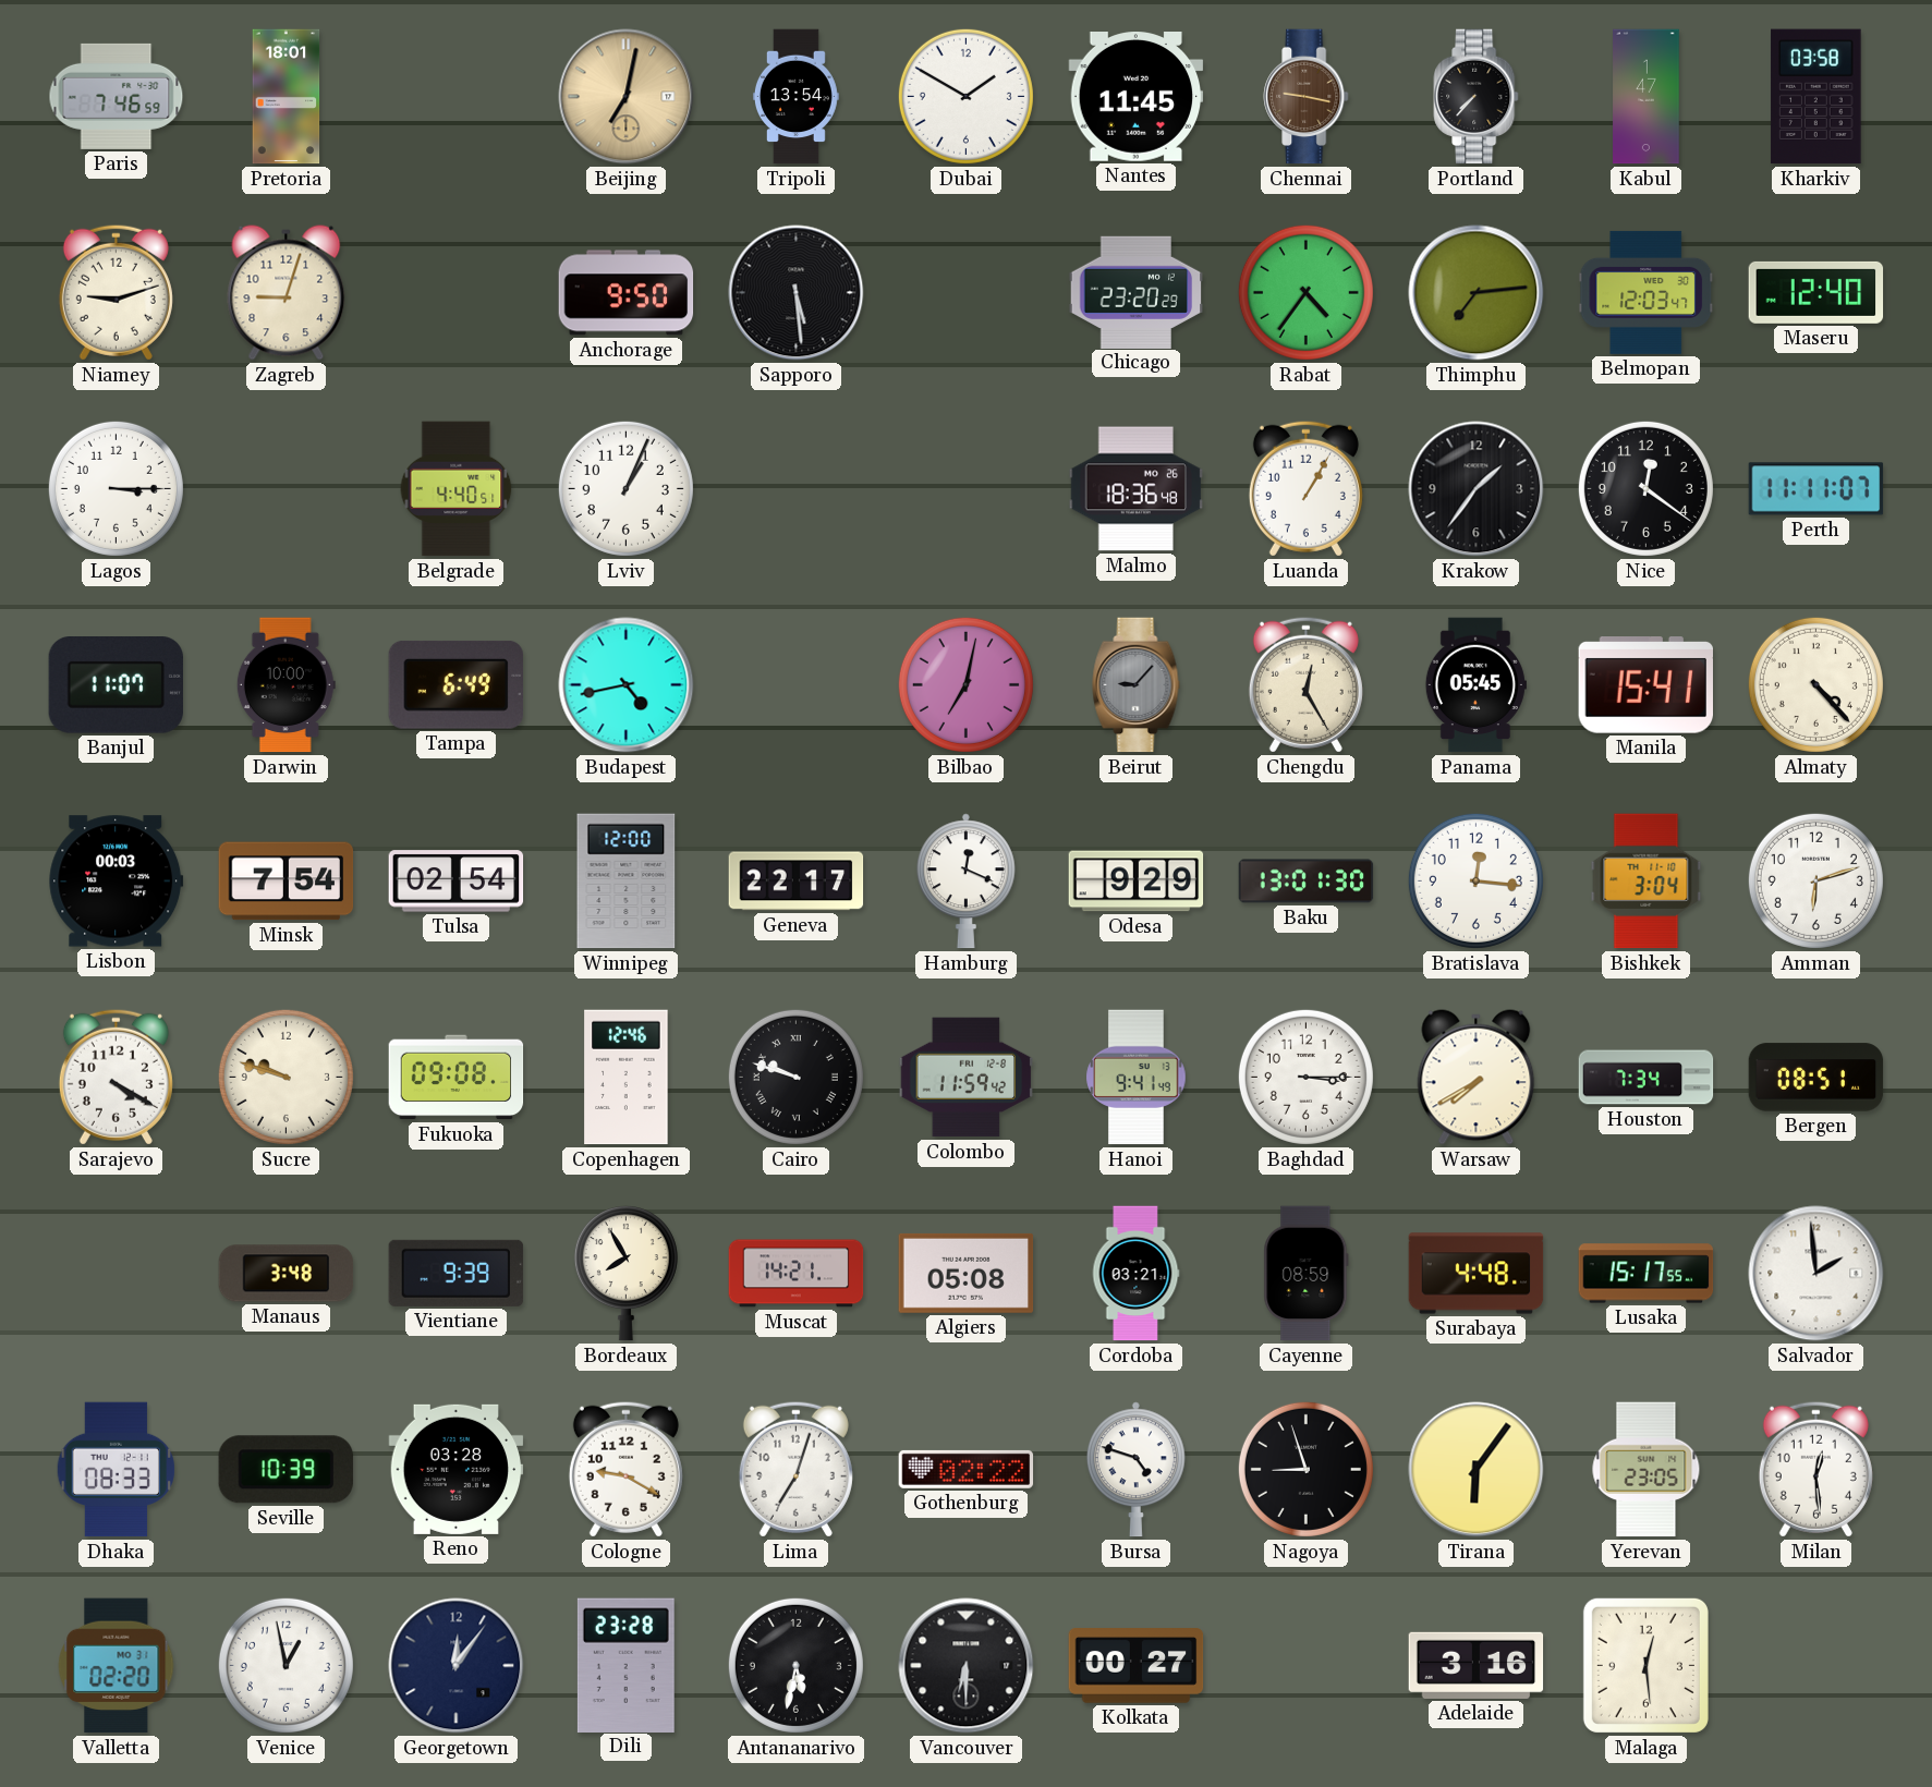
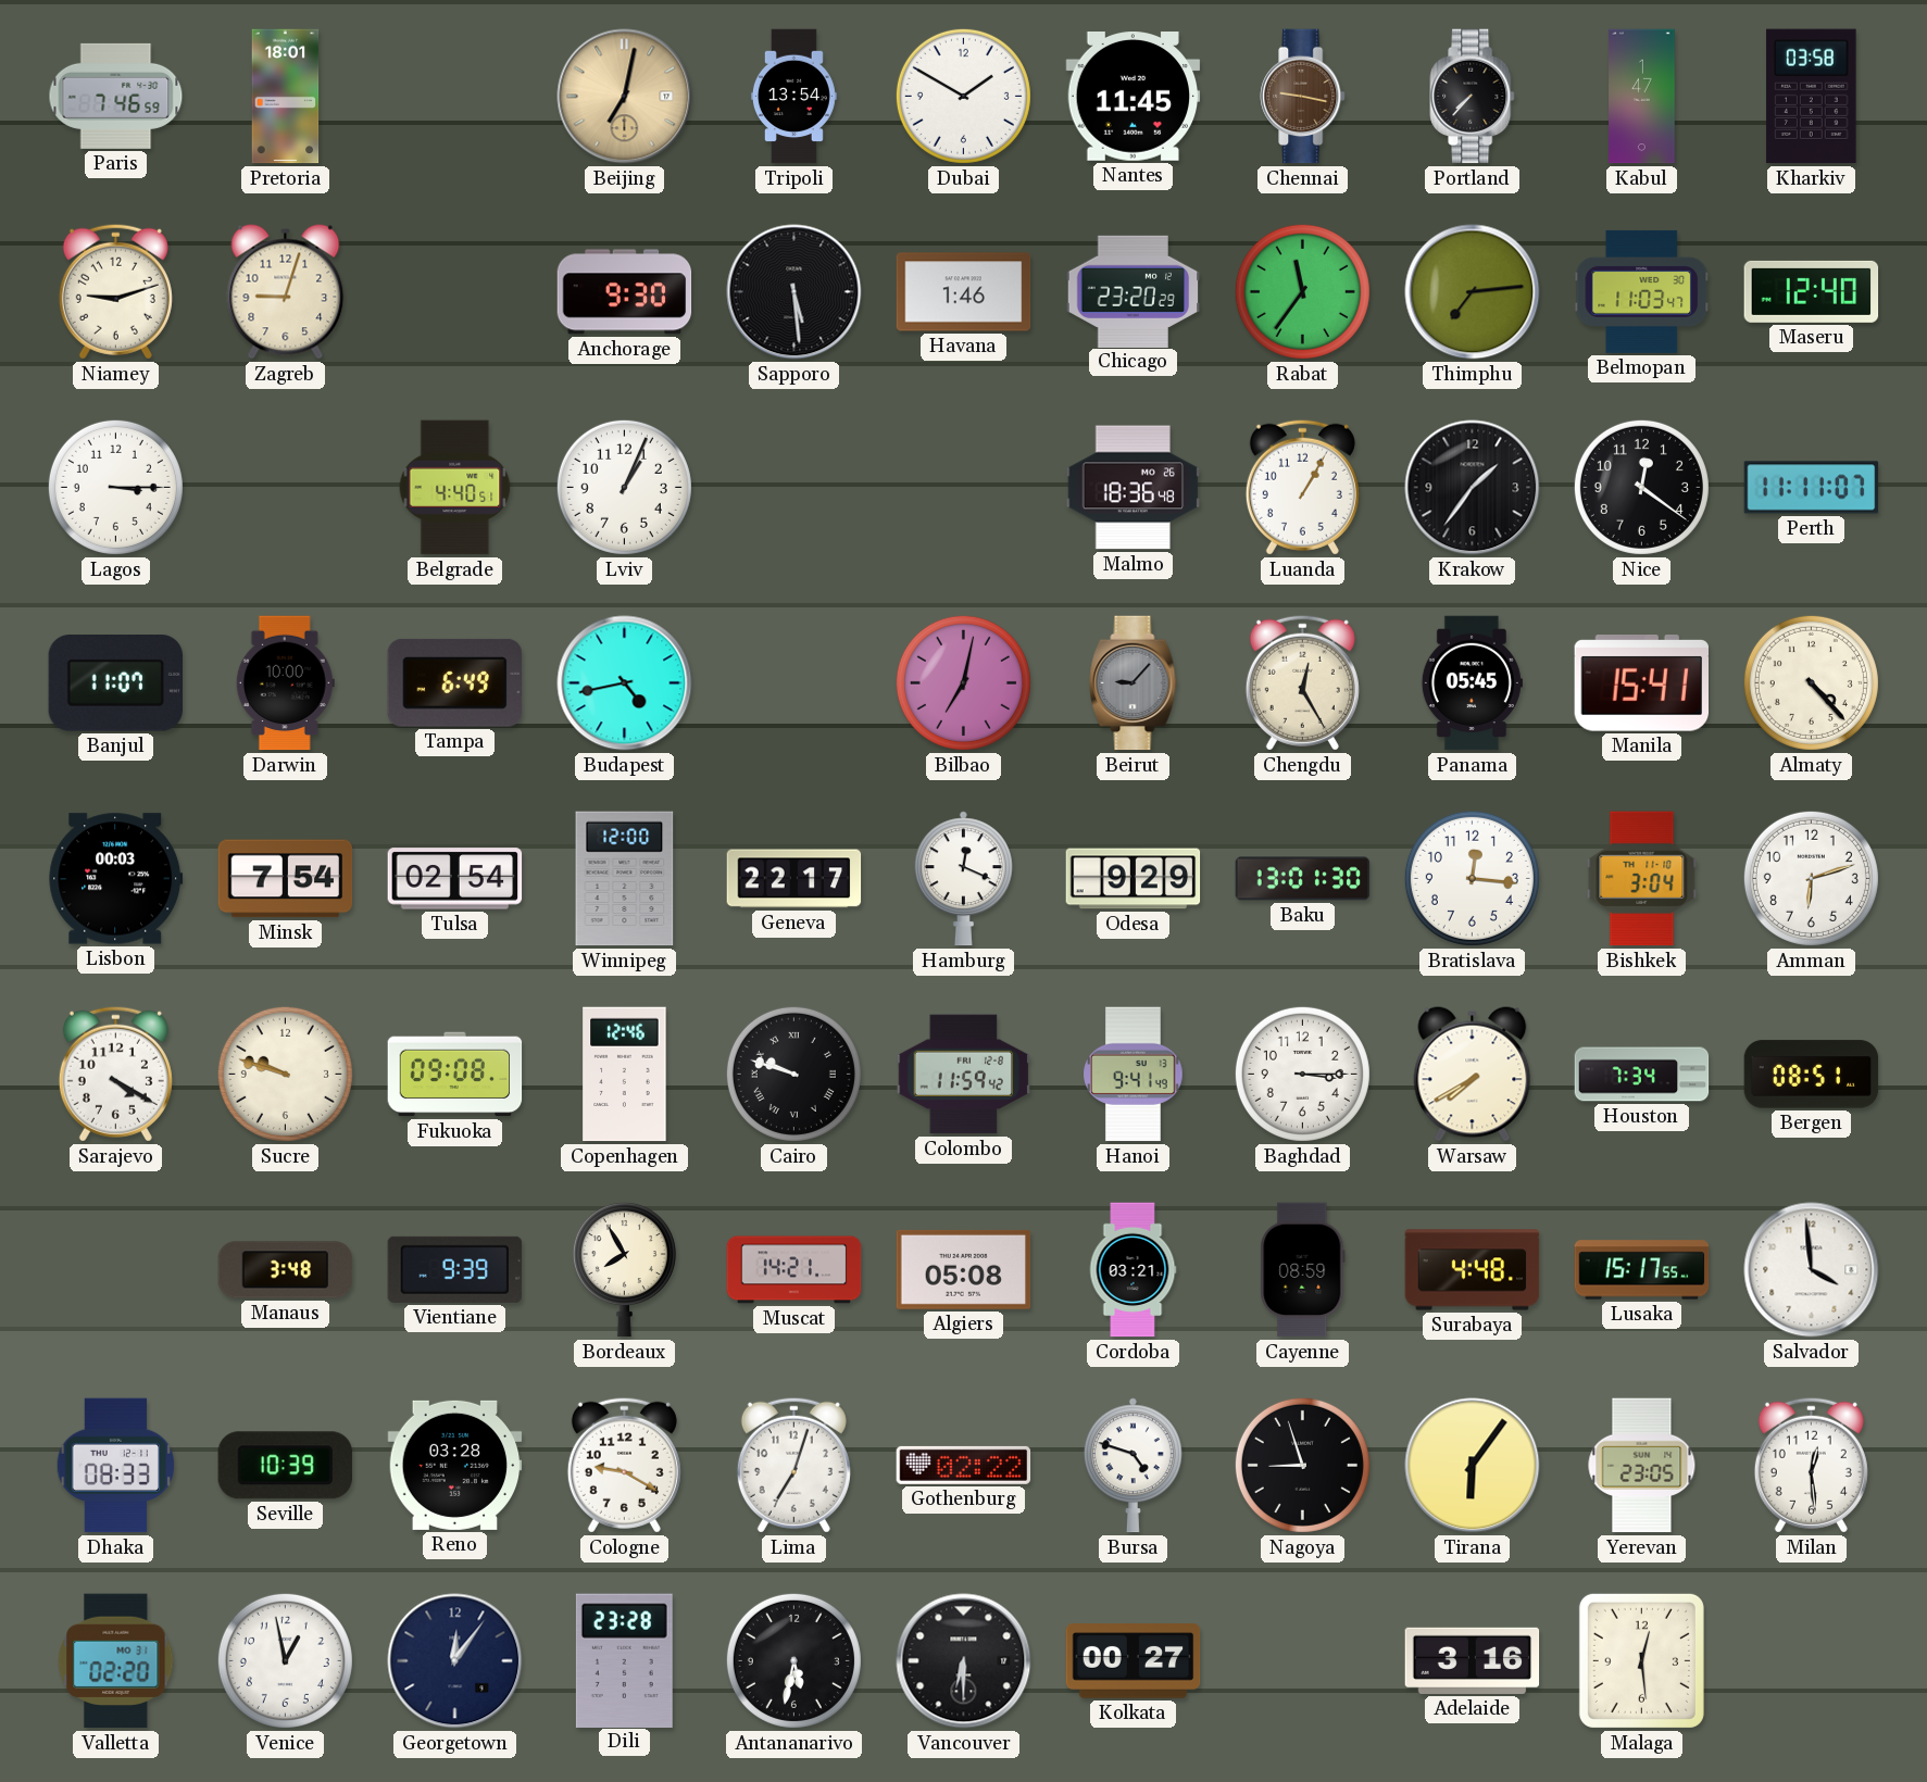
Anchorage: 9:50 -> 9:30
Havana: none -> 1:46
Rabat: 4:36 -> 11:36
Belmopan: 12:03 -> 11:03
Salvador: 1:59 -> 3:59
